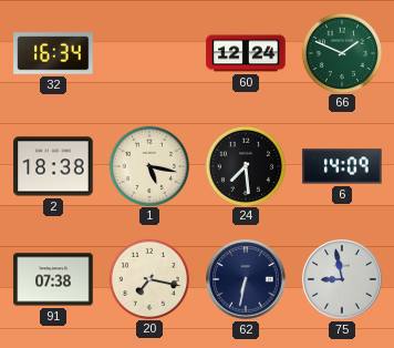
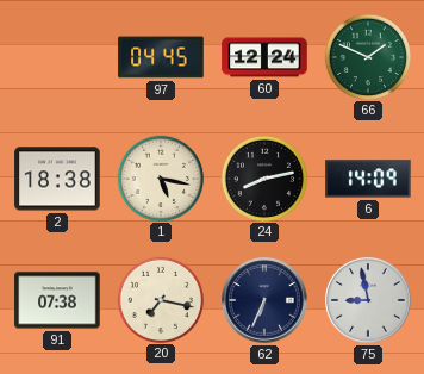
32: 16:34 -> none
97: none -> 04:45
24: 7:29 -> 8:13
62: 6:32 -> 6:34
